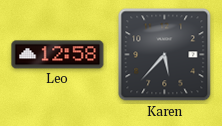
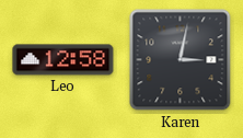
Karen: 5:37 -> 3:02
